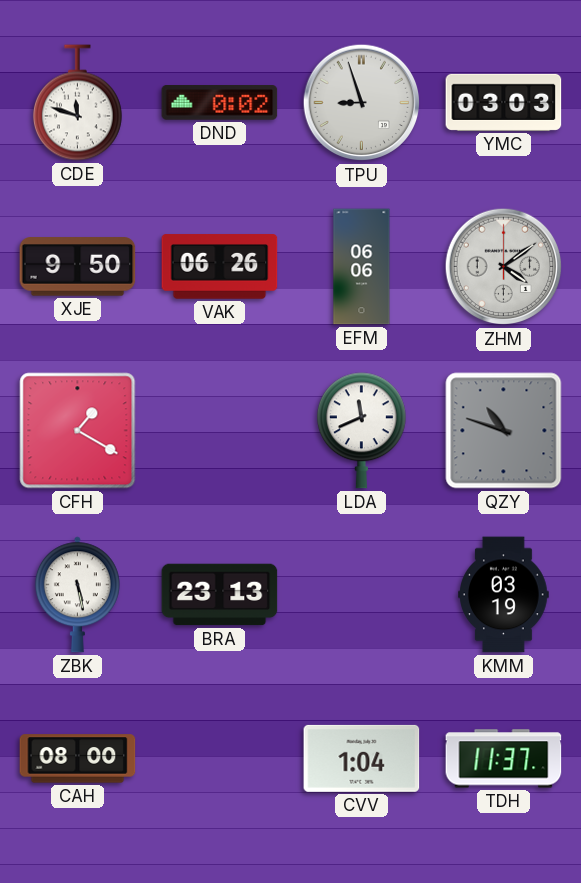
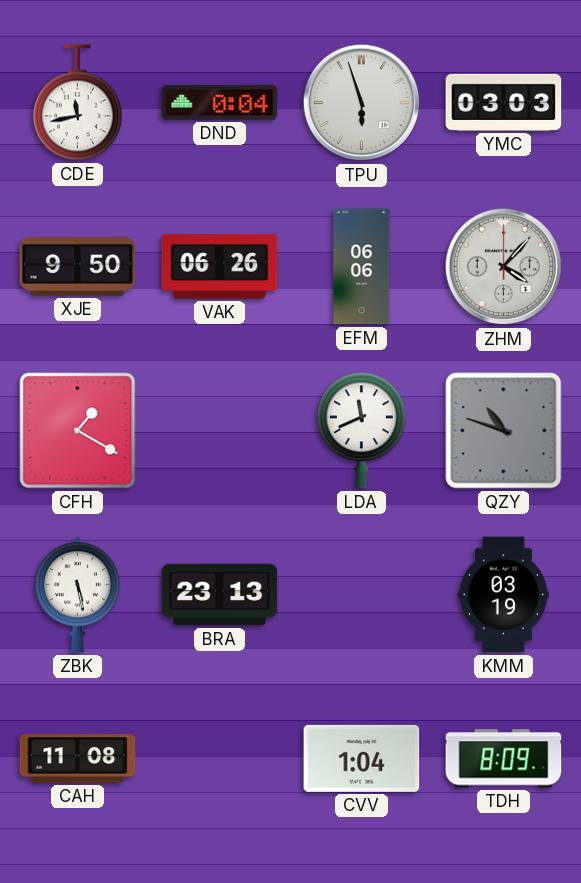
CDE: 11:48 -> 11:43
DND: 0:02 -> 0:04
TPU: 8:57 -> 5:57
ZHM: 4:09 -> 4:07
CAH: 08:00 -> 11:08
TDH: 11:37 -> 8:09
